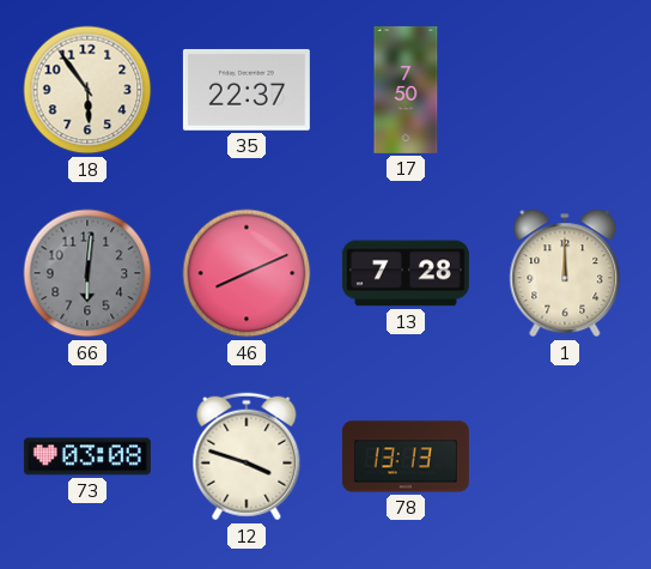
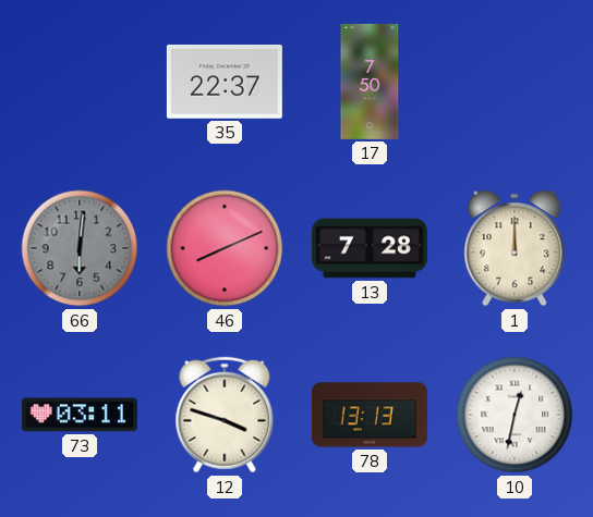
18: 5:54 -> none
73: 03:08 -> 03:11
10: none -> 12:32
